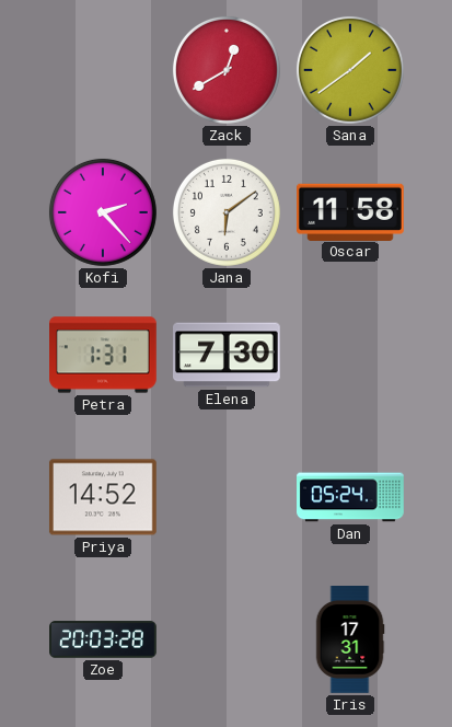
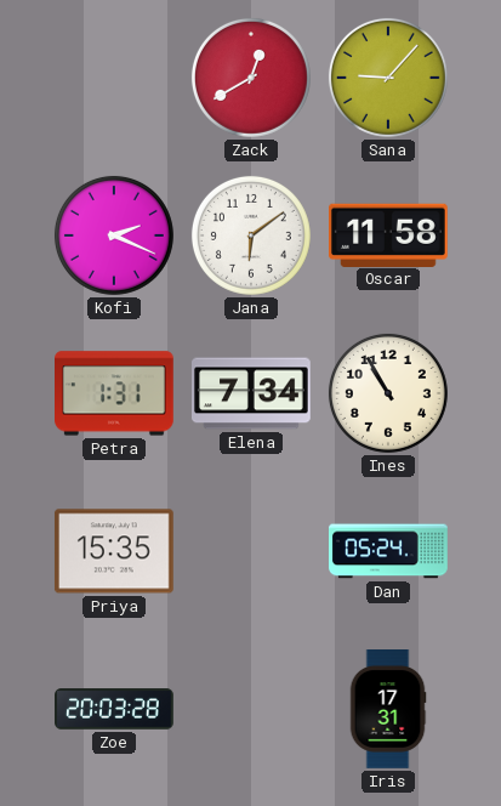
Sana: 1:39 -> 9:07
Kofi: 2:23 -> 2:19
Elena: 7:30 -> 7:34
Ines: none -> 10:55
Priya: 14:52 -> 15:35
